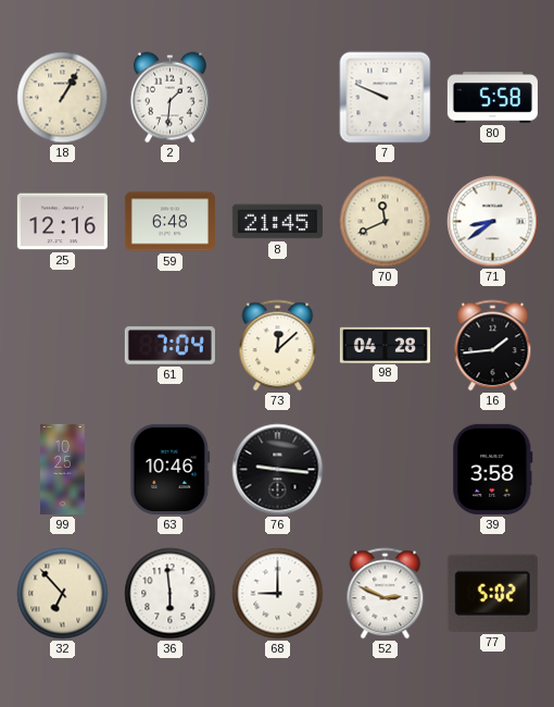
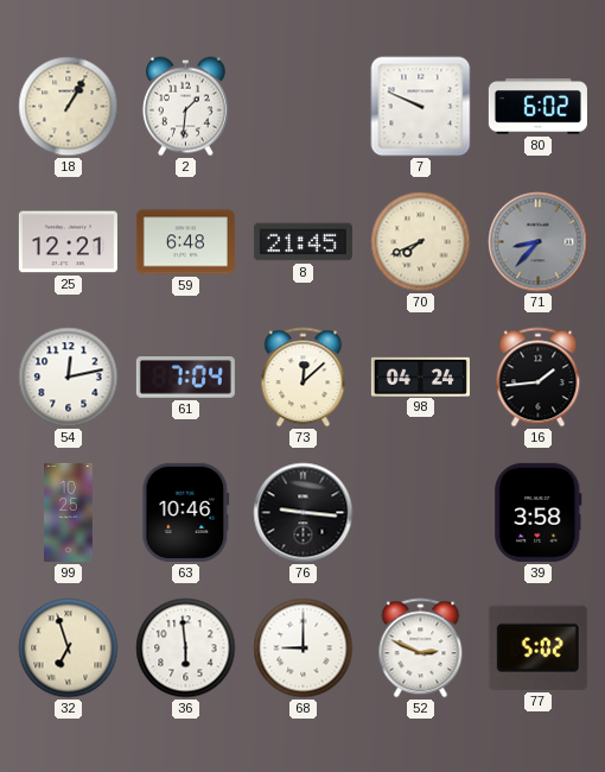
80: 5:58 -> 6:02
25: 12:16 -> 12:21
70: 11:41 -> 7:41
71: 8:39 -> 8:37
71 dial: white -> grey
54: none -> 12:13
98: 04:28 -> 04:24
32: 6:53 -> 6:57
